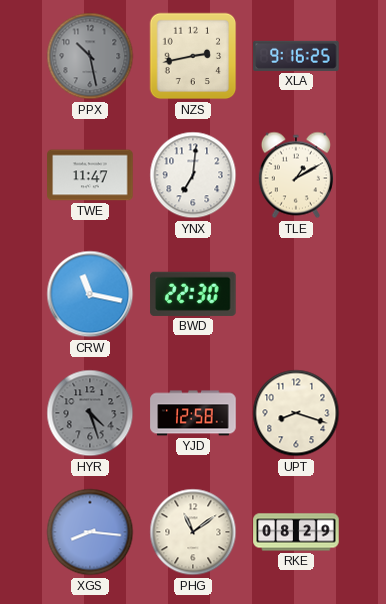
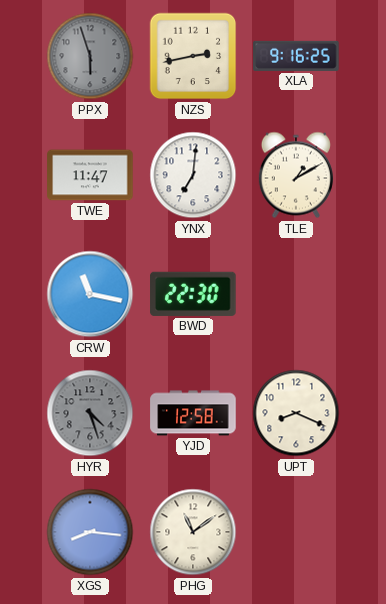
PPX: 10:28 -> 5:57
UPT: 8:18 -> 8:19
RKE: 08:29 -> none
